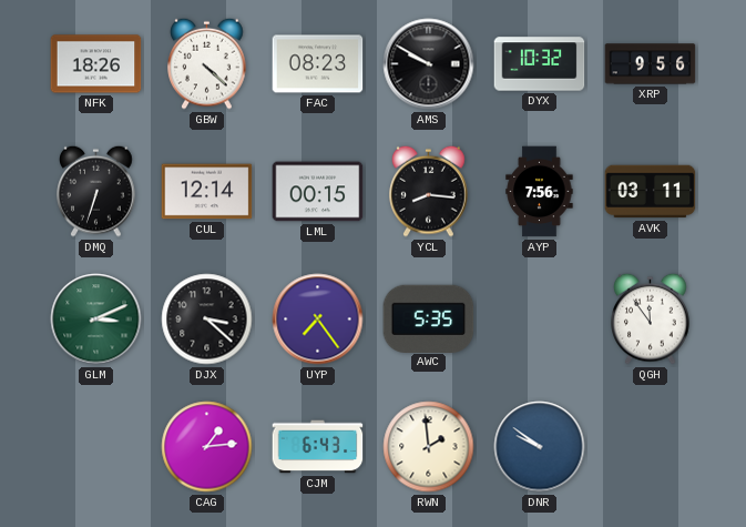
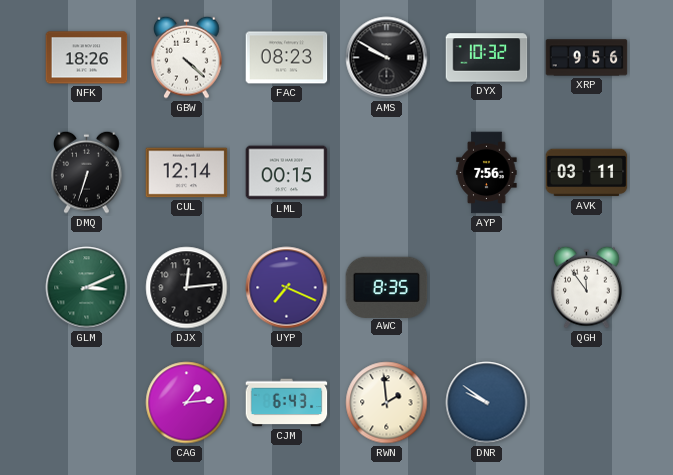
YCL: 8:16 -> none
DJX: 3:22 -> 12:14
UYP: 7:24 -> 7:19
AWC: 5:35 -> 8:35
